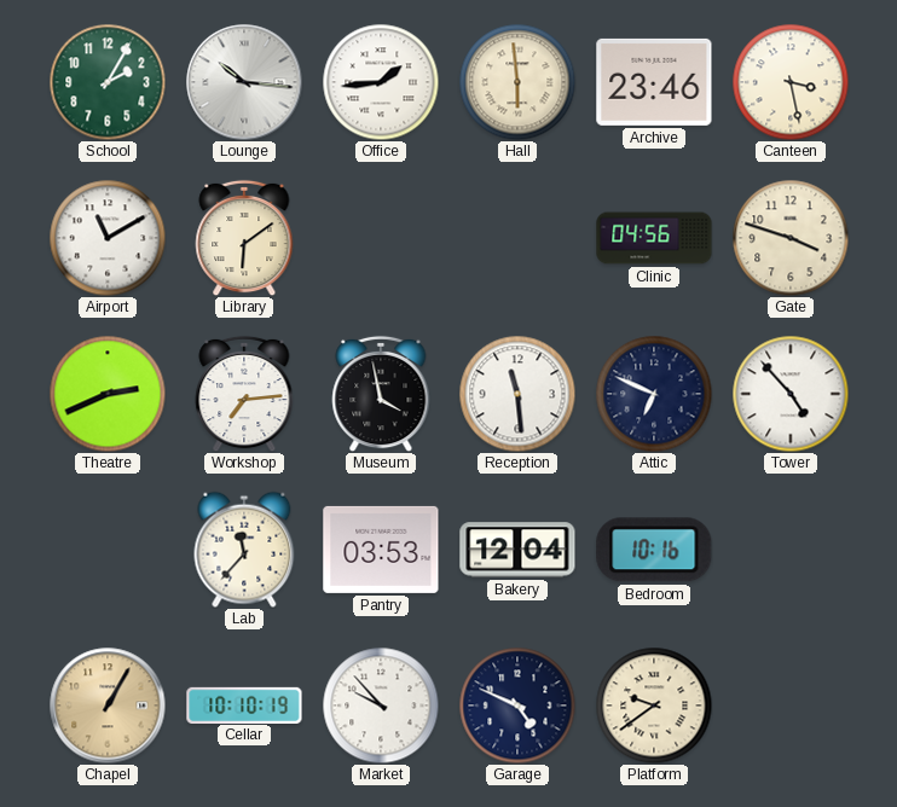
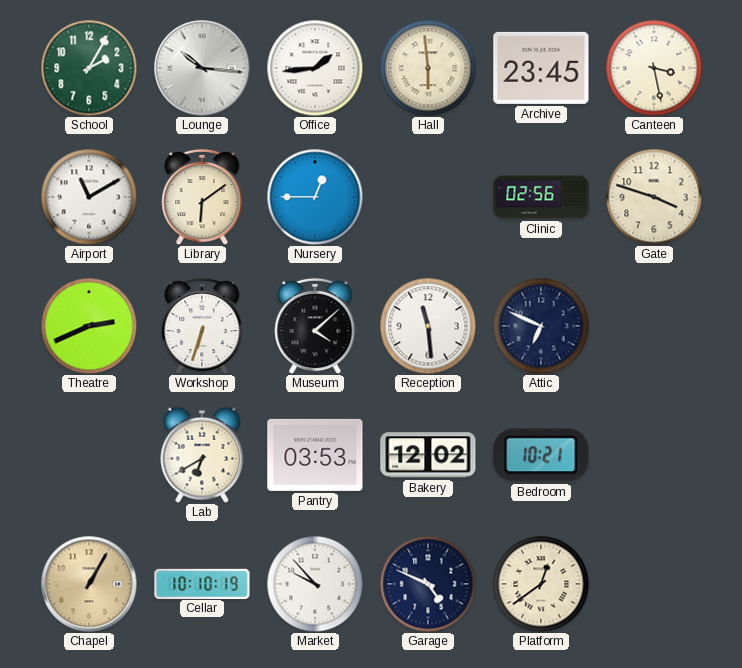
Archive: 23:46 -> 23:45
Nursery: none -> 12:45
Clinic: 04:56 -> 02:56
Workshop: 7:14 -> 6:33
Museum: 3:58 -> 4:08
Tower: 4:53 -> none
Lab: 11:37 -> 6:40
Bakery: 12:04 -> 12:02
Bedroom: 10:16 -> 10:21
Platform: 9:39 -> 12:39
